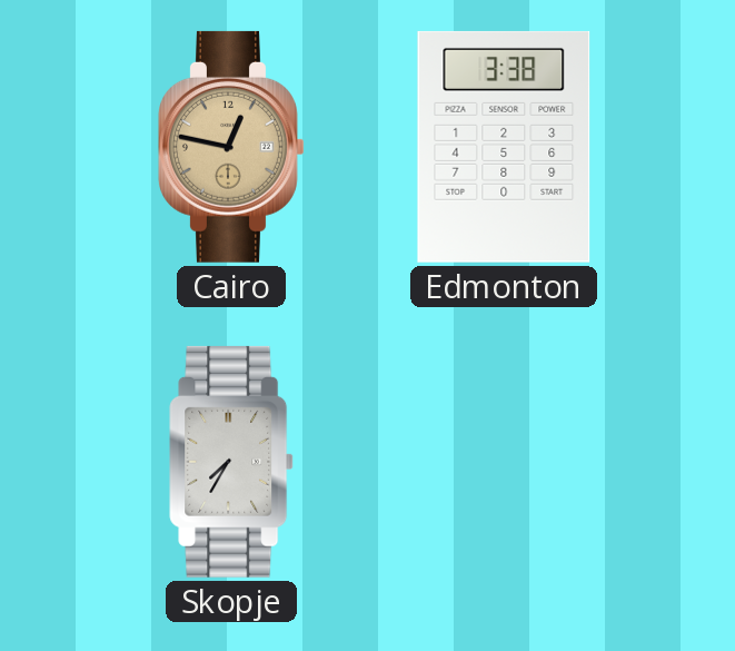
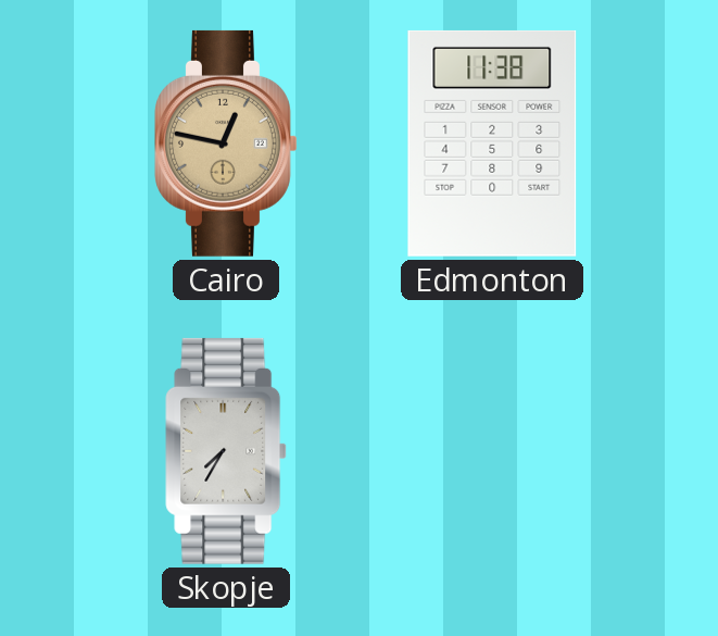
Edmonton: 3:38 -> 11:38
